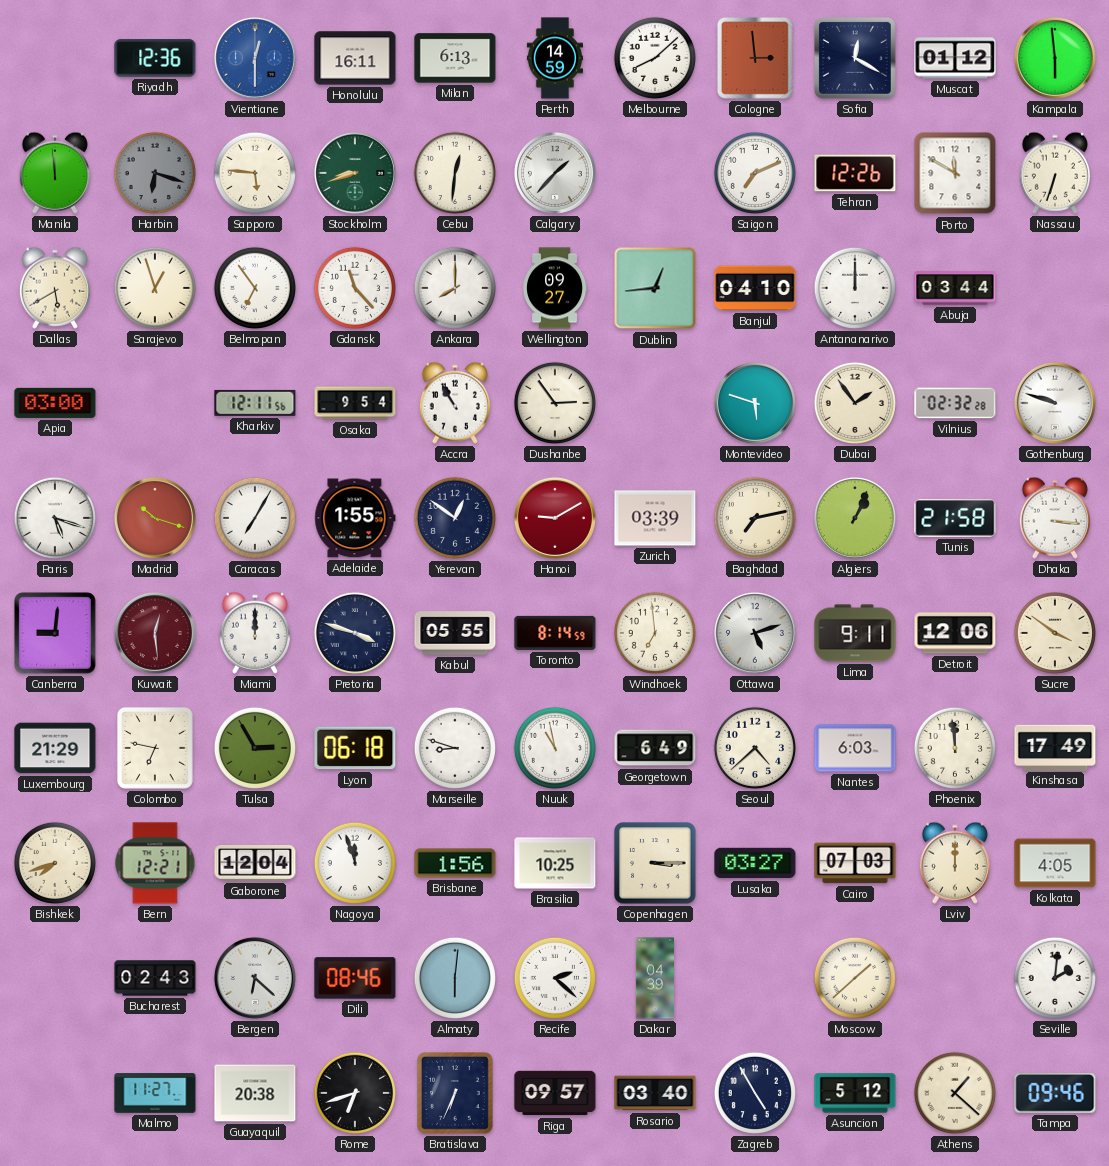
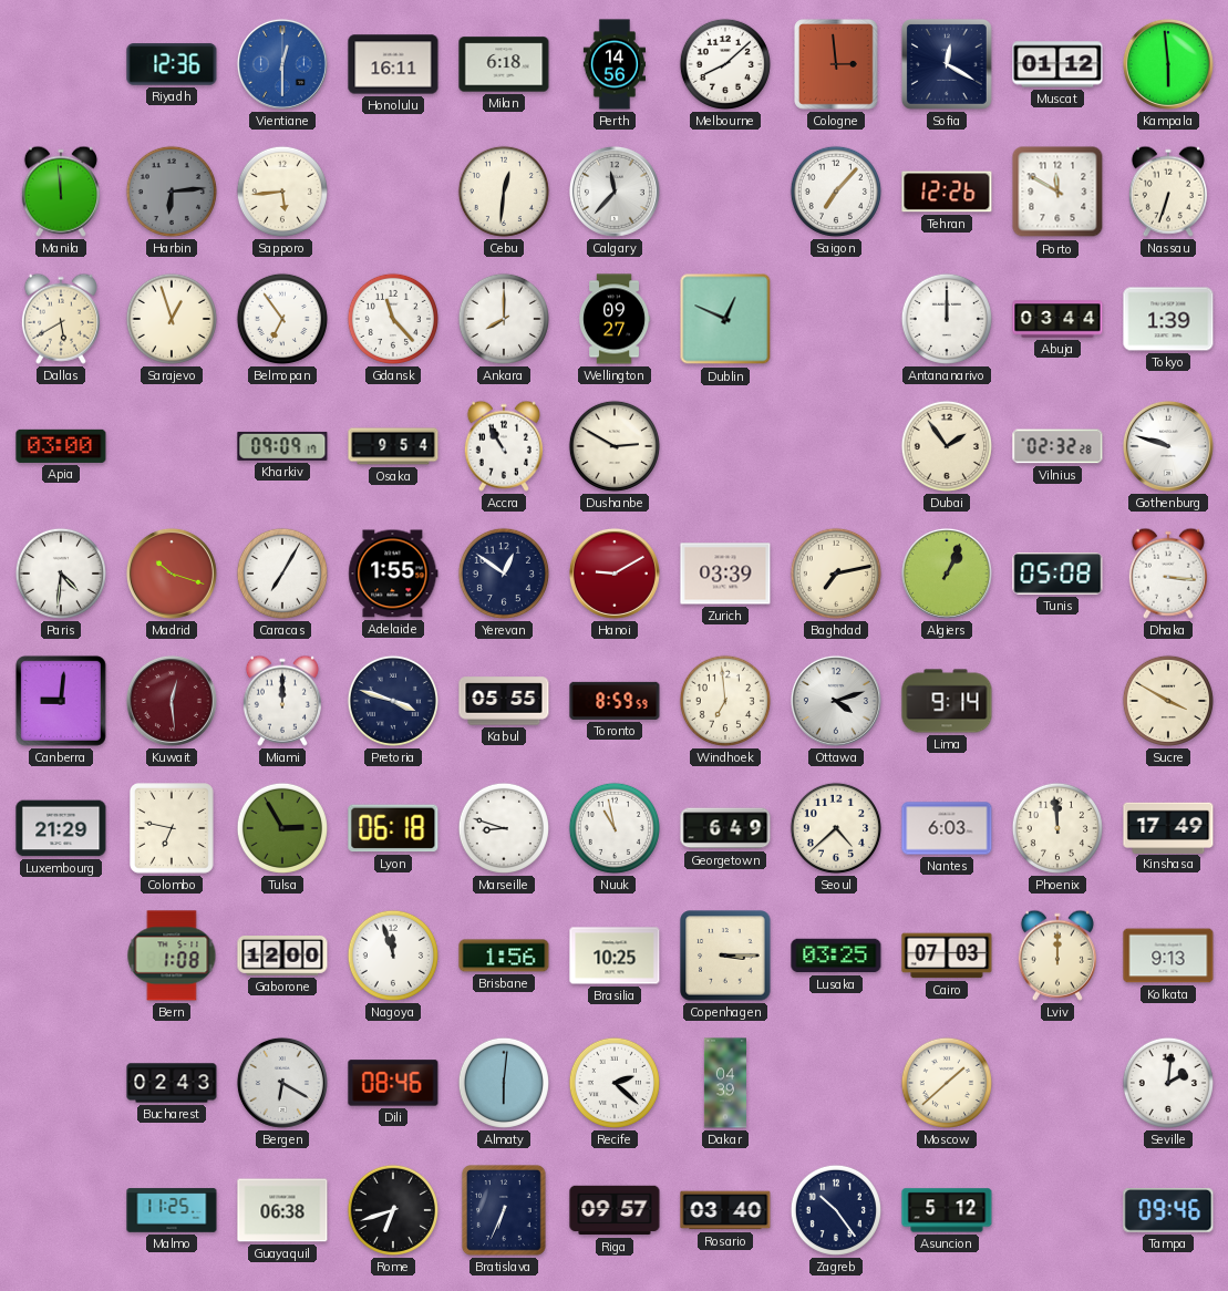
Milan: 6:13 -> 6:18
Perth: 14:59 -> 14:56
Harbin: 6:18 -> 6:14
Sapporo: 5:46 -> 5:44
Stockholm: 8:42 -> none
Calgary: 1:37 -> 11:37
Saigon: 7:11 -> 7:07
Dublin: 12:44 -> 12:49
Banjul: 04:10 -> none
Tokyo: none -> 1:39
Kharkiv: 12:11 -> 09:09
Dushanbe: 2:54 -> 2:50
Montevideo: 5:48 -> none
Paris: 5:18 -> 4:31
Tunis: 21:58 -> 05:08
Toronto: 8:14 -> 8:59
Ottawa: 5:12 -> 4:12
Lima: 9:11 -> 9:14
Detroit: 12:06 -> none
Sucre: 3:51 -> 3:50
Bishkek: 7:42 -> none
Bern: 12:21 -> 1:08
Gaborone: 12:04 -> 12:00
Lusaka: 03:27 -> 03:25
Kolkata: 4:05 -> 9:13
Bergen: 6:22 -> 6:20
Malmo: 11:27 -> 11:25
Guayaquil: 20:38 -> 06:38
Zagreb: 4:55 -> 10:24
Athens: 1:22 -> none
